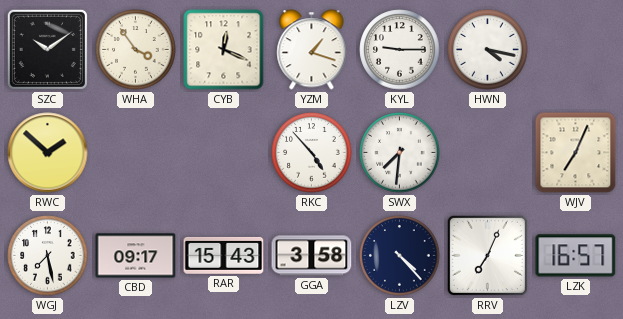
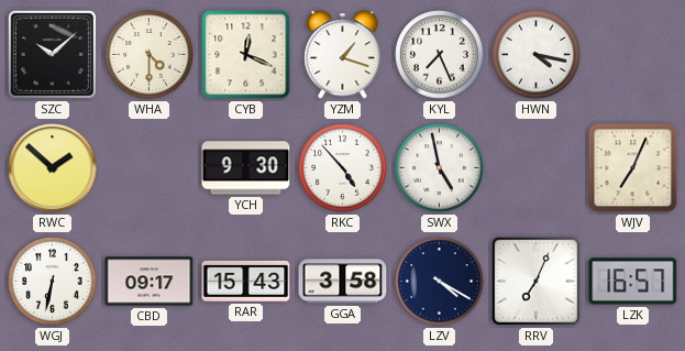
SZC: 10:09 -> 10:08
WHA: 3:54 -> 4:30
KYL: 9:15 -> 7:26
YCH: none -> 9:30
SWX: 7:31 -> 4:58
WGJ: 7:28 -> 6:32
LZV: 4:23 -> 4:20
